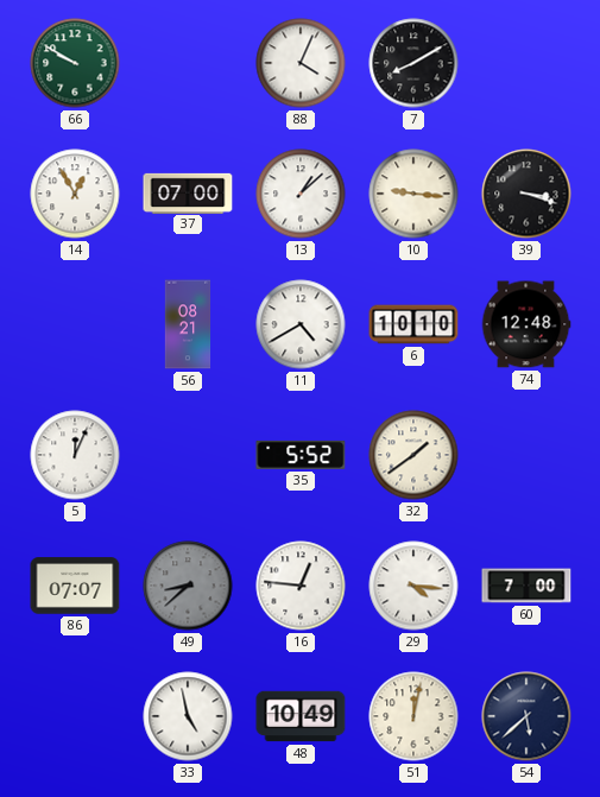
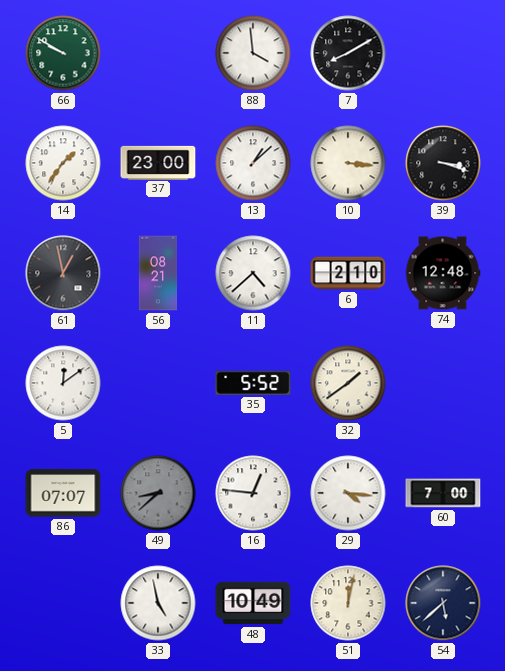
88: 4:04 -> 3:59
14: 12:55 -> 1:36
37: 07:00 -> 23:00
10: 9:16 -> 3:16
61: none -> 12:58
11: 4:40 -> 4:38
6: 10:10 -> 2:10
5: 12:04 -> 12:09
